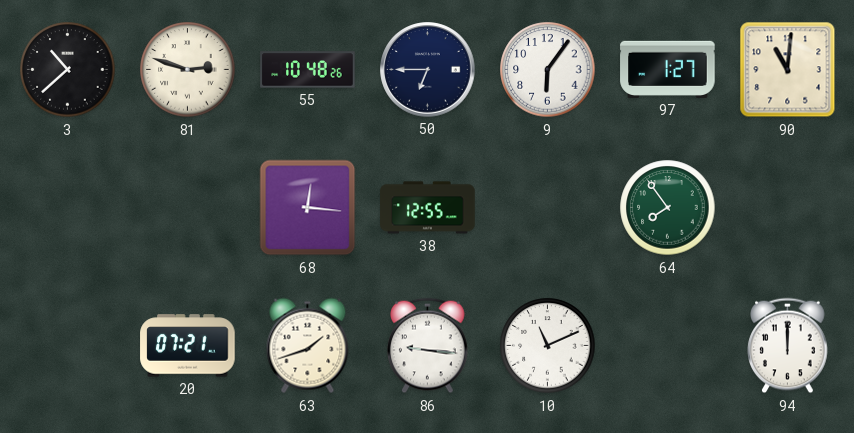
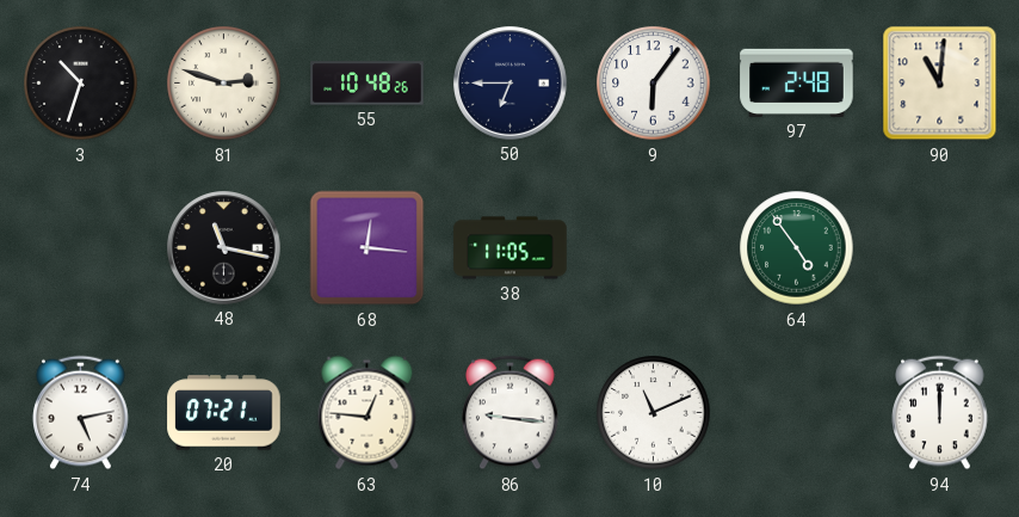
3: 10:38 -> 10:33
97: 1:27 -> 2:48
48: none -> 11:17
38: 12:55 -> 11:05
64: 7:54 -> 4:54
74: none -> 5:13
63: 1:42 -> 12:46
